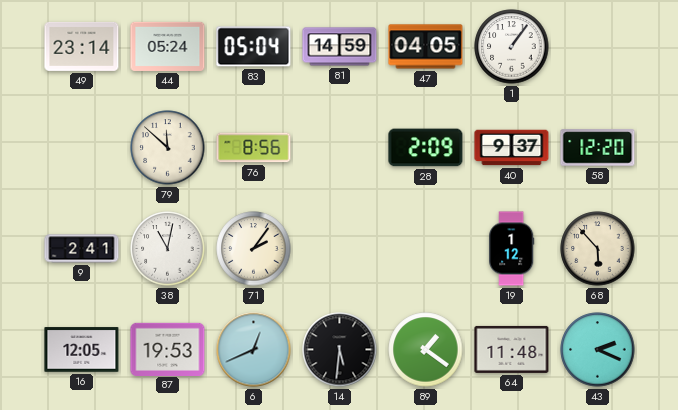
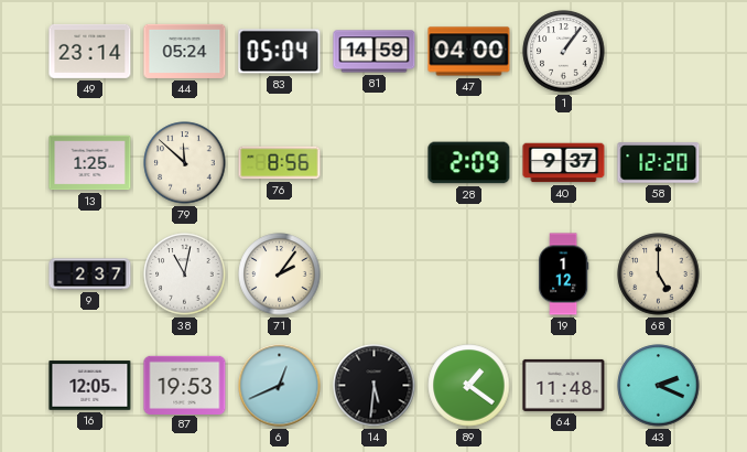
47: 04:05 -> 04:00
13: none -> 1:25
9: 2:41 -> 2:37
68: 5:53 -> 5:00
